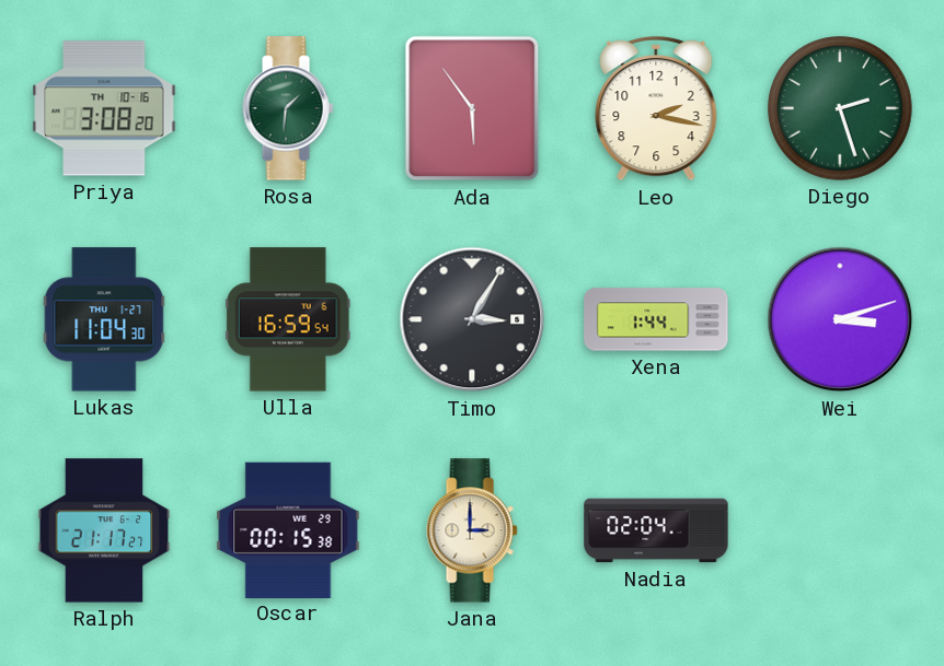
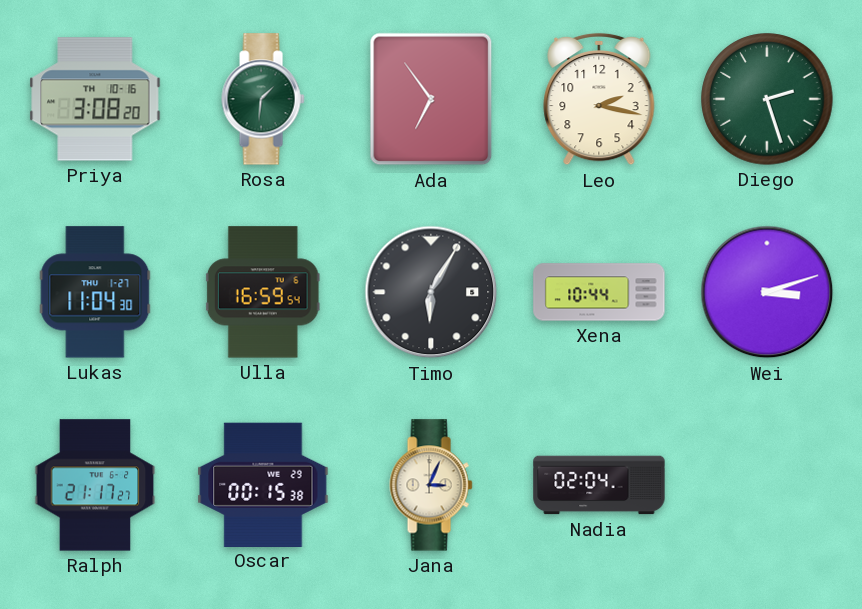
Ada: 5:54 -> 6:54
Timo: 3:05 -> 6:05
Xena: 1:44 -> 10:44
Jana: 3:00 -> 3:04
